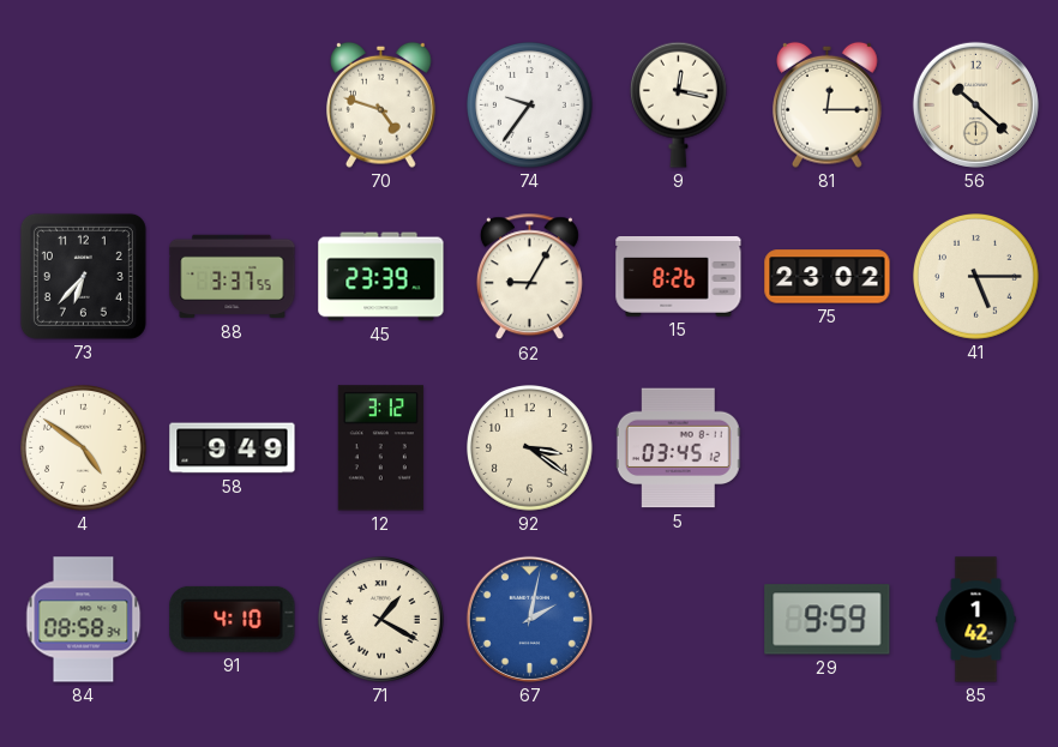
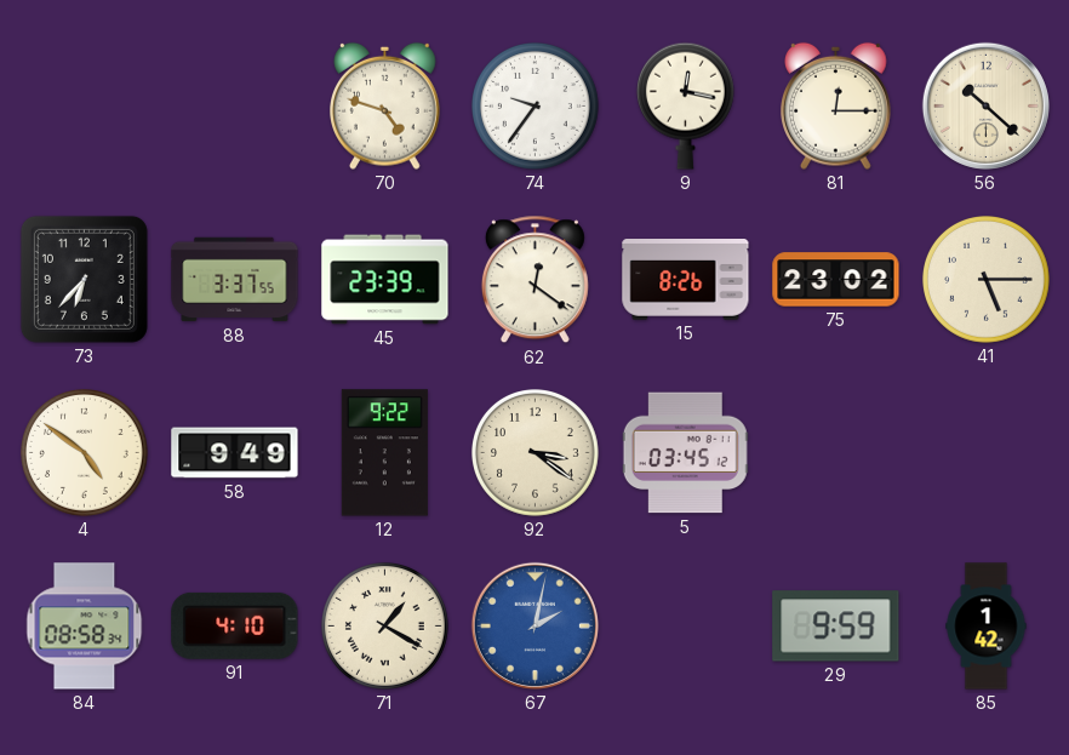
62: 9:05 -> 12:21
12: 3:12 -> 9:22
